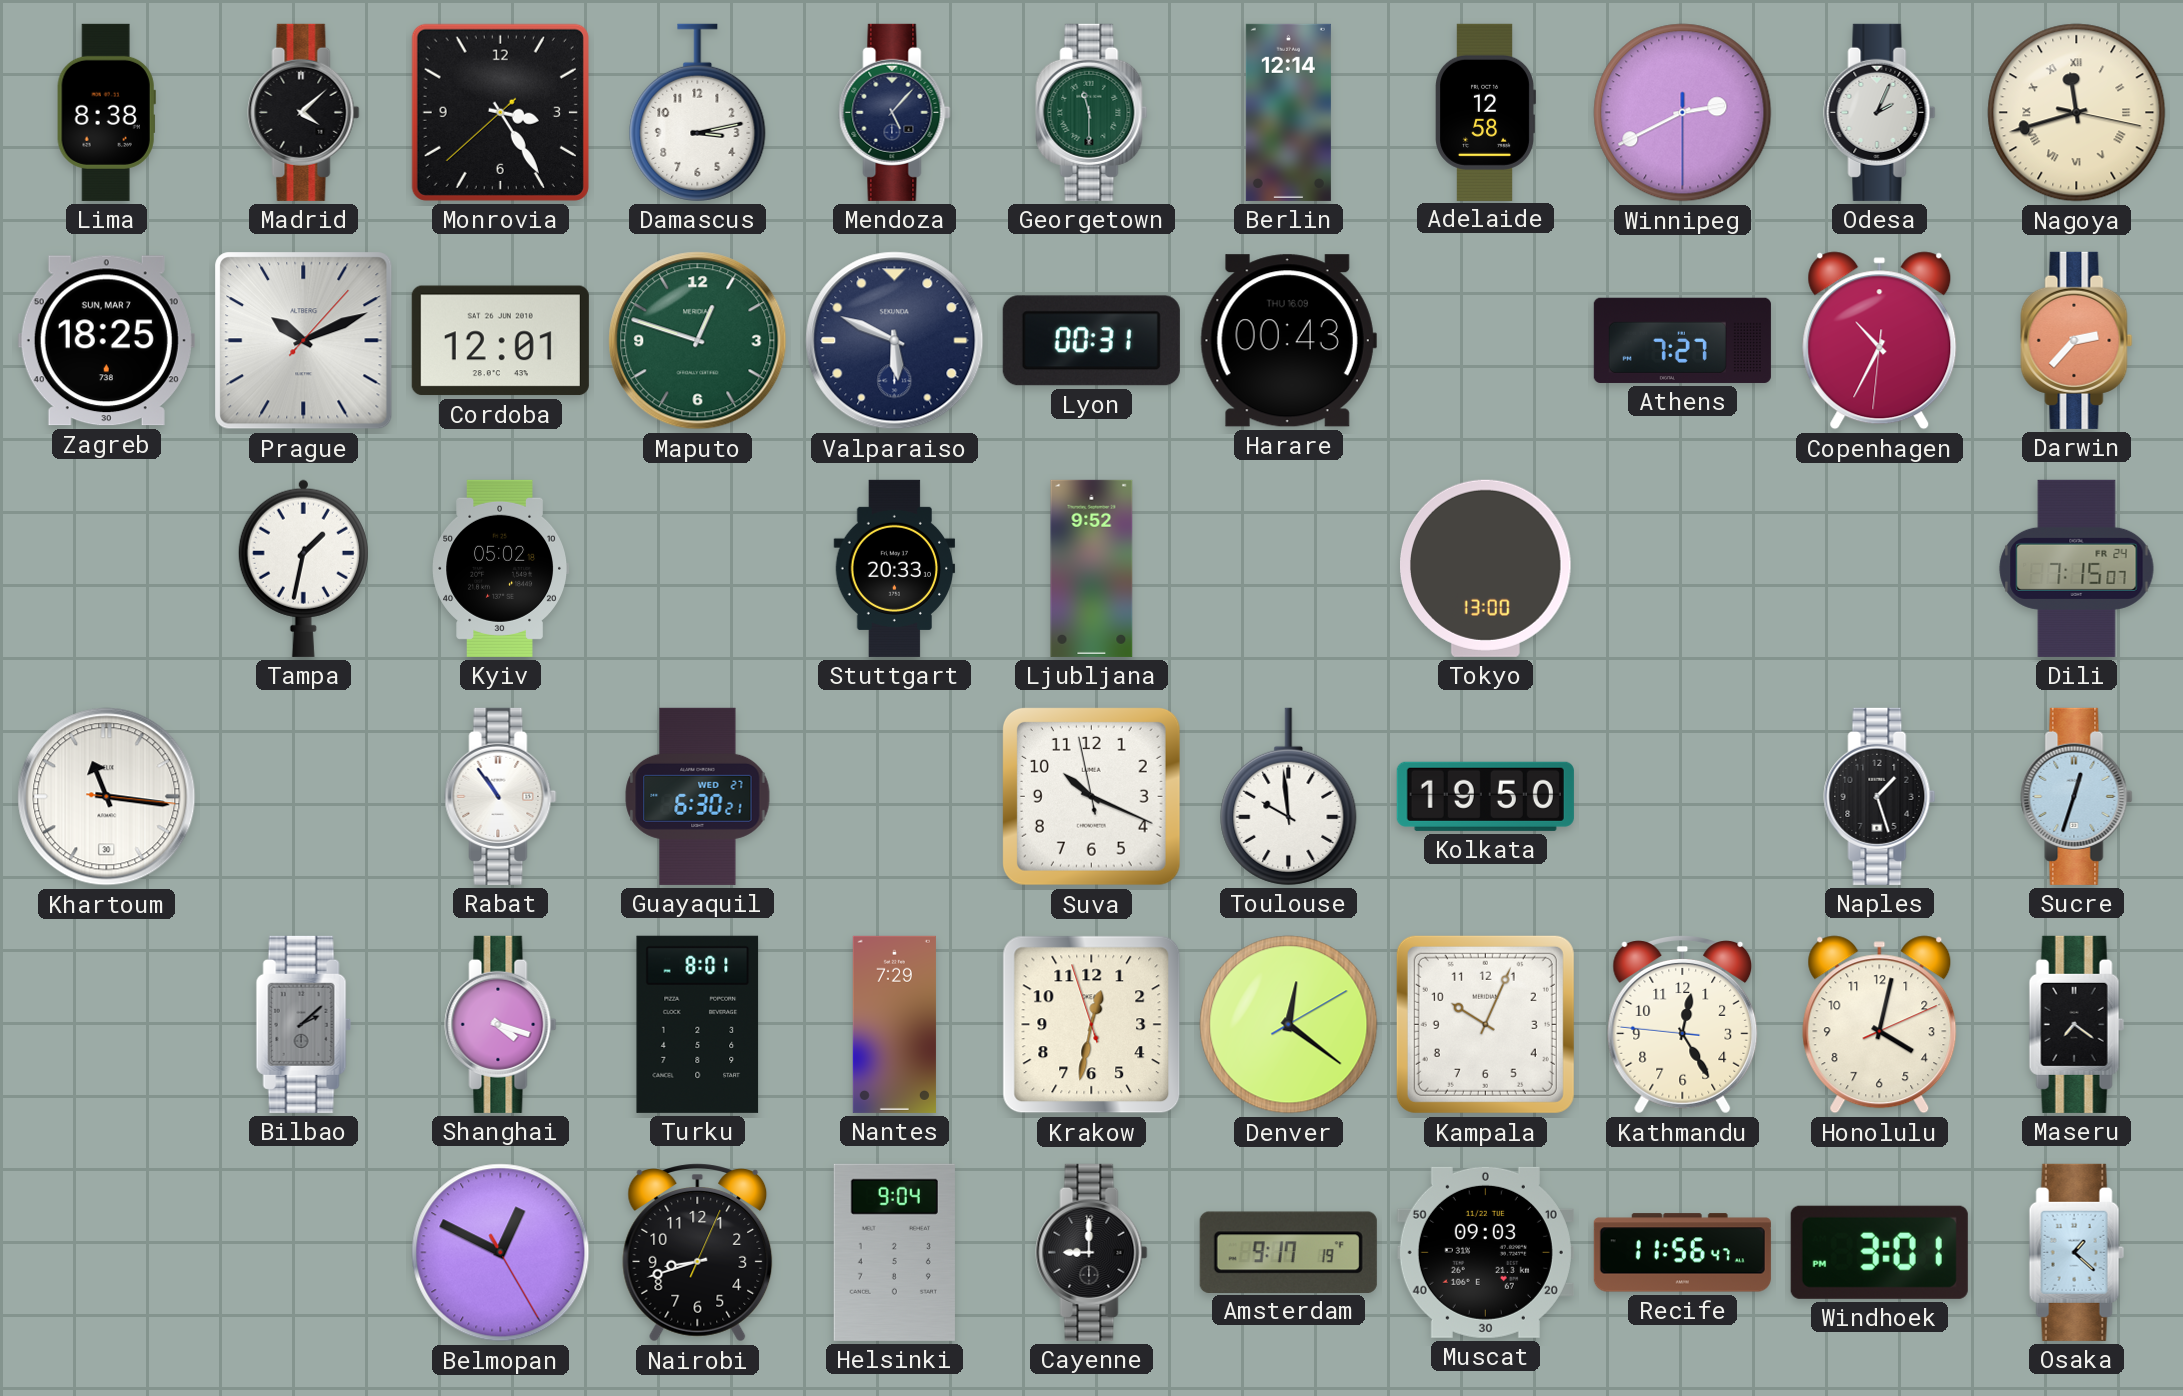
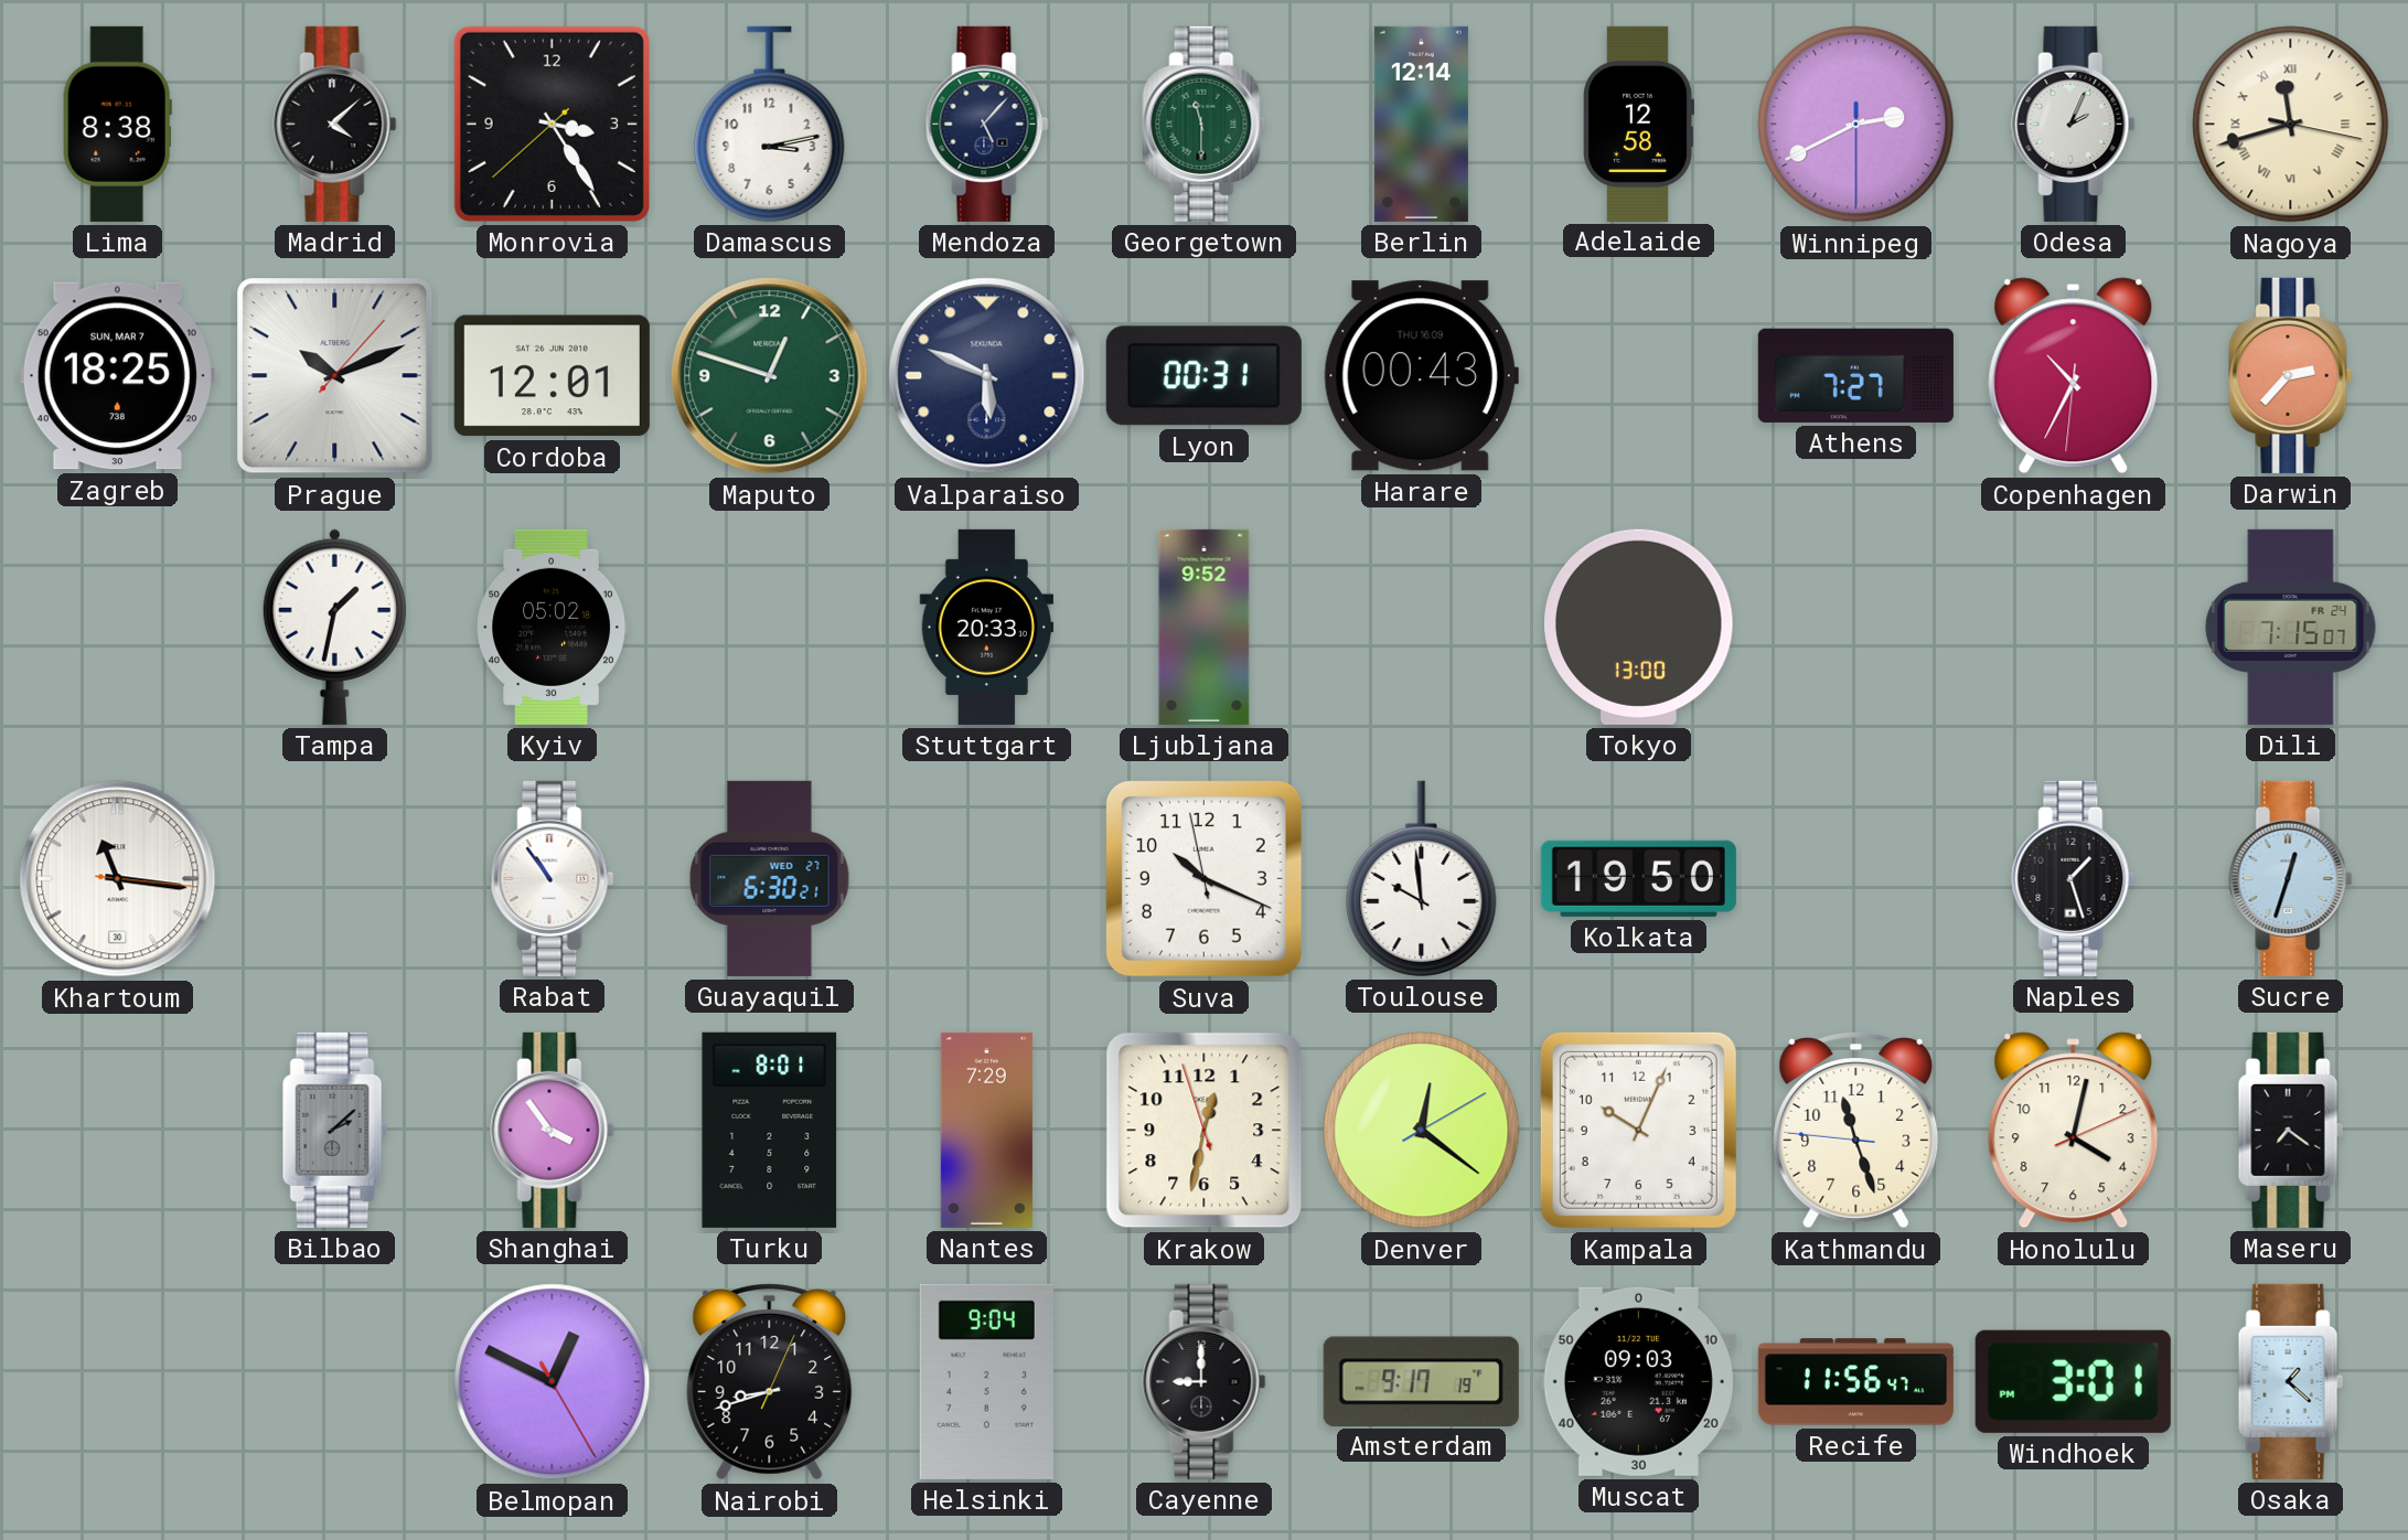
Shanghai: 4:18 -> 3:54
Kathmandu: 12:24 -> 11:26
